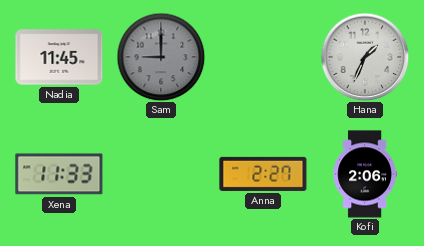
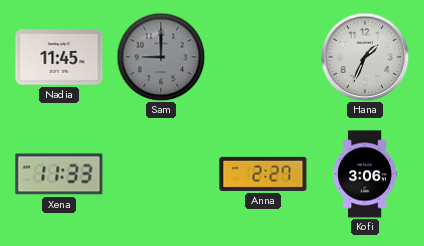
Kofi: 2:06 -> 3:06
